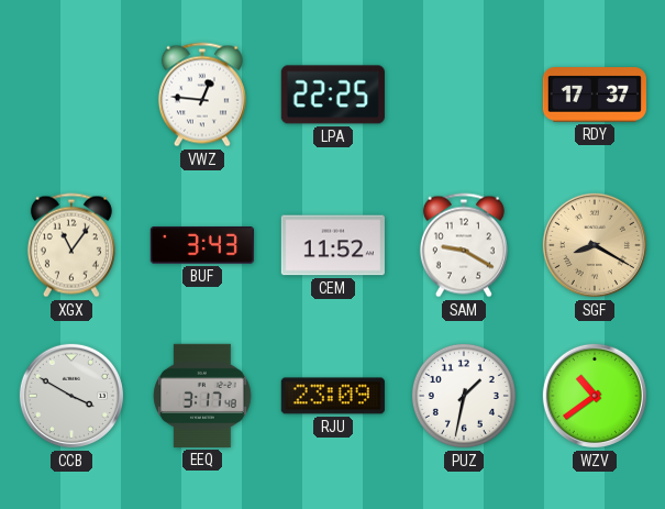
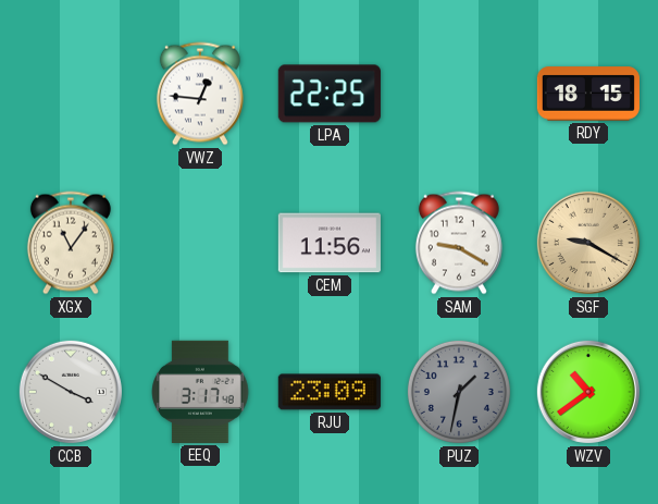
RDY: 17:37 -> 18:15
BUF: 3:43 -> none
CEM: 11:52 -> 11:56
SGF: 8:20 -> 9:20
PUZ dial: white -> grey
